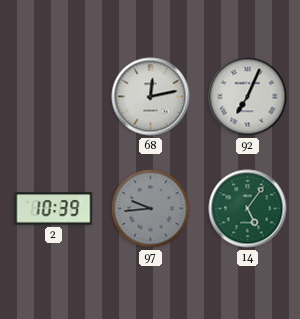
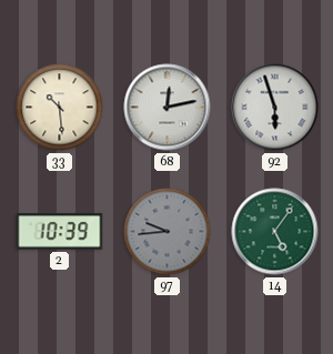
33: none -> 10:29
92: 7:04 -> 5:57
